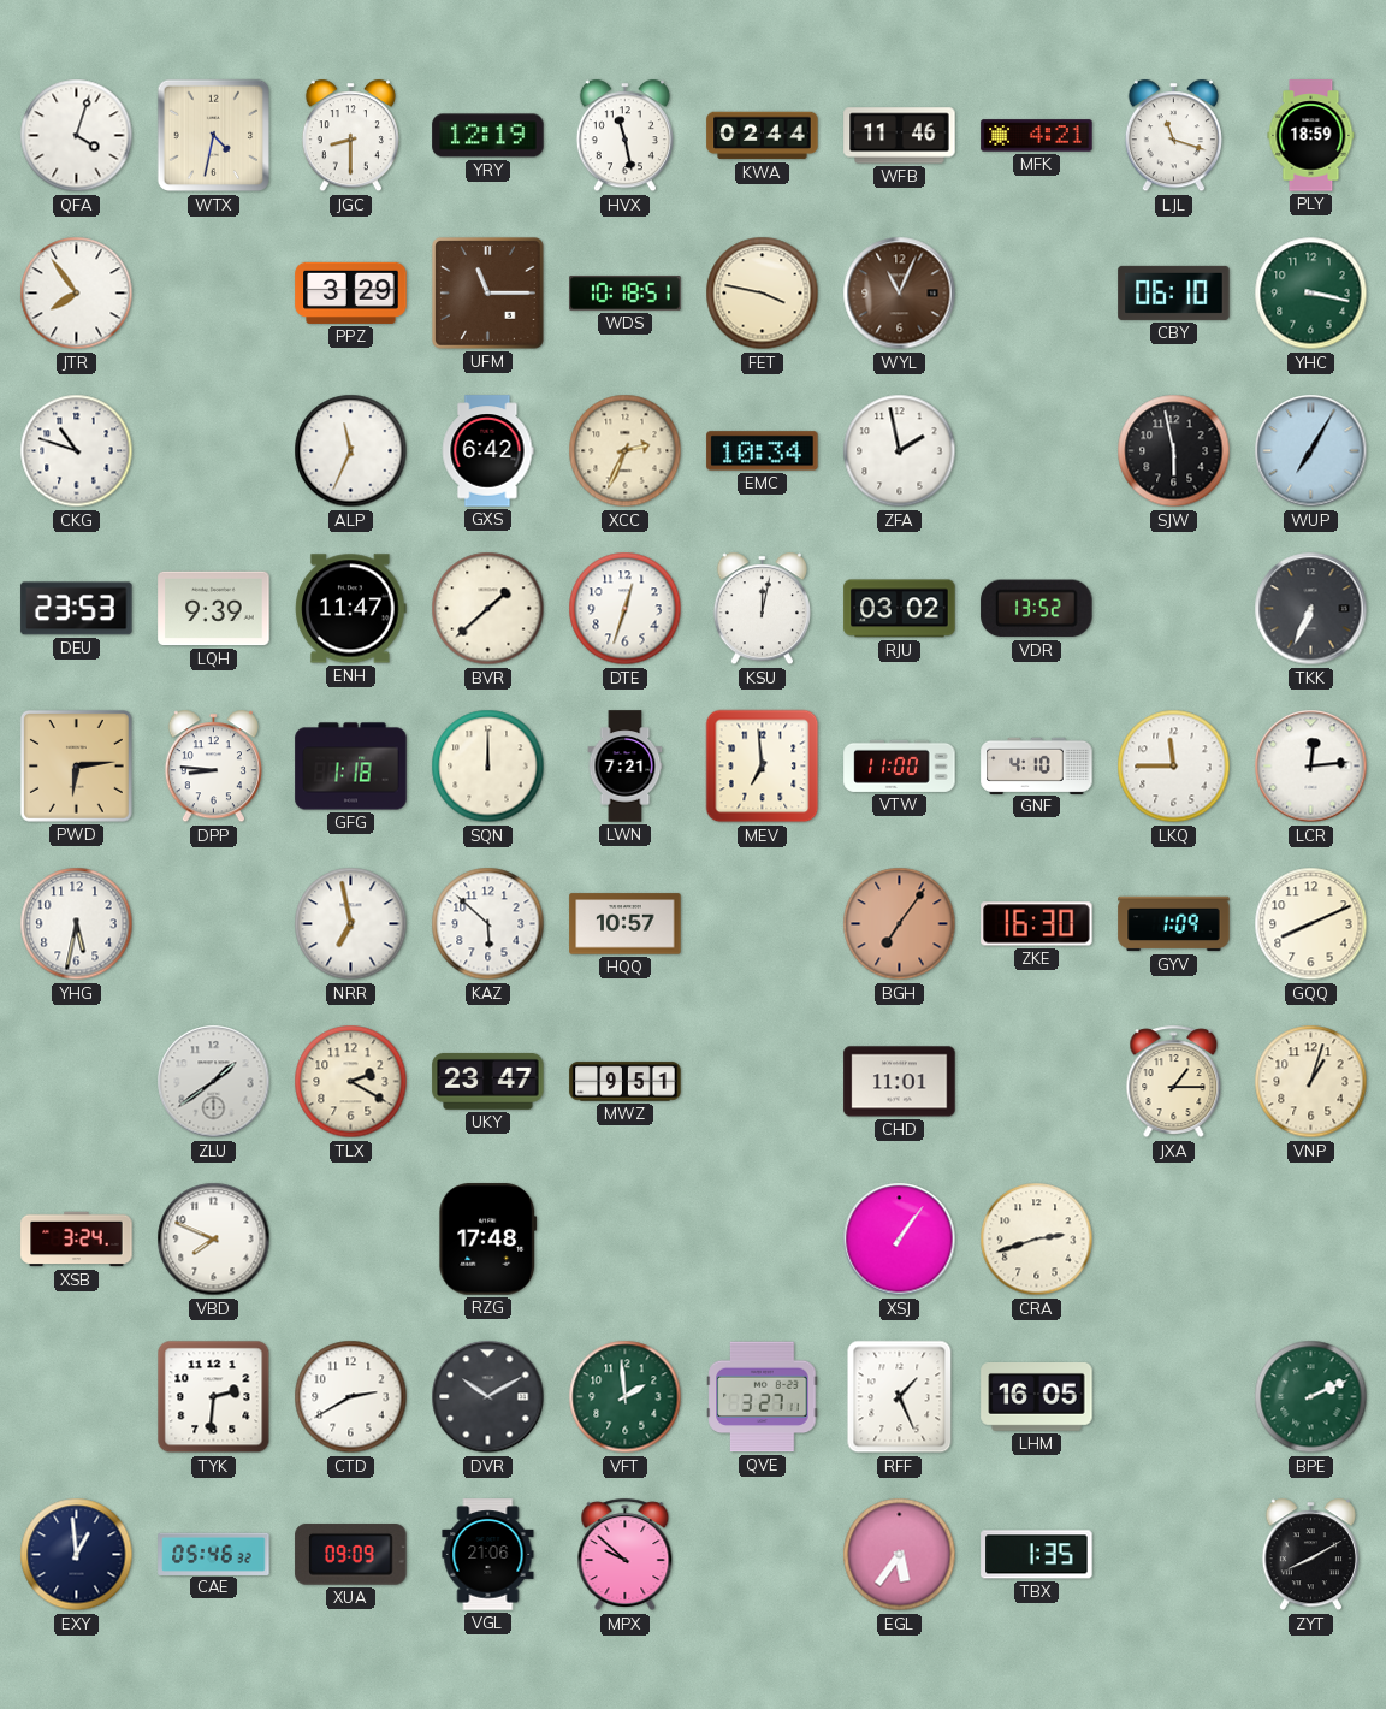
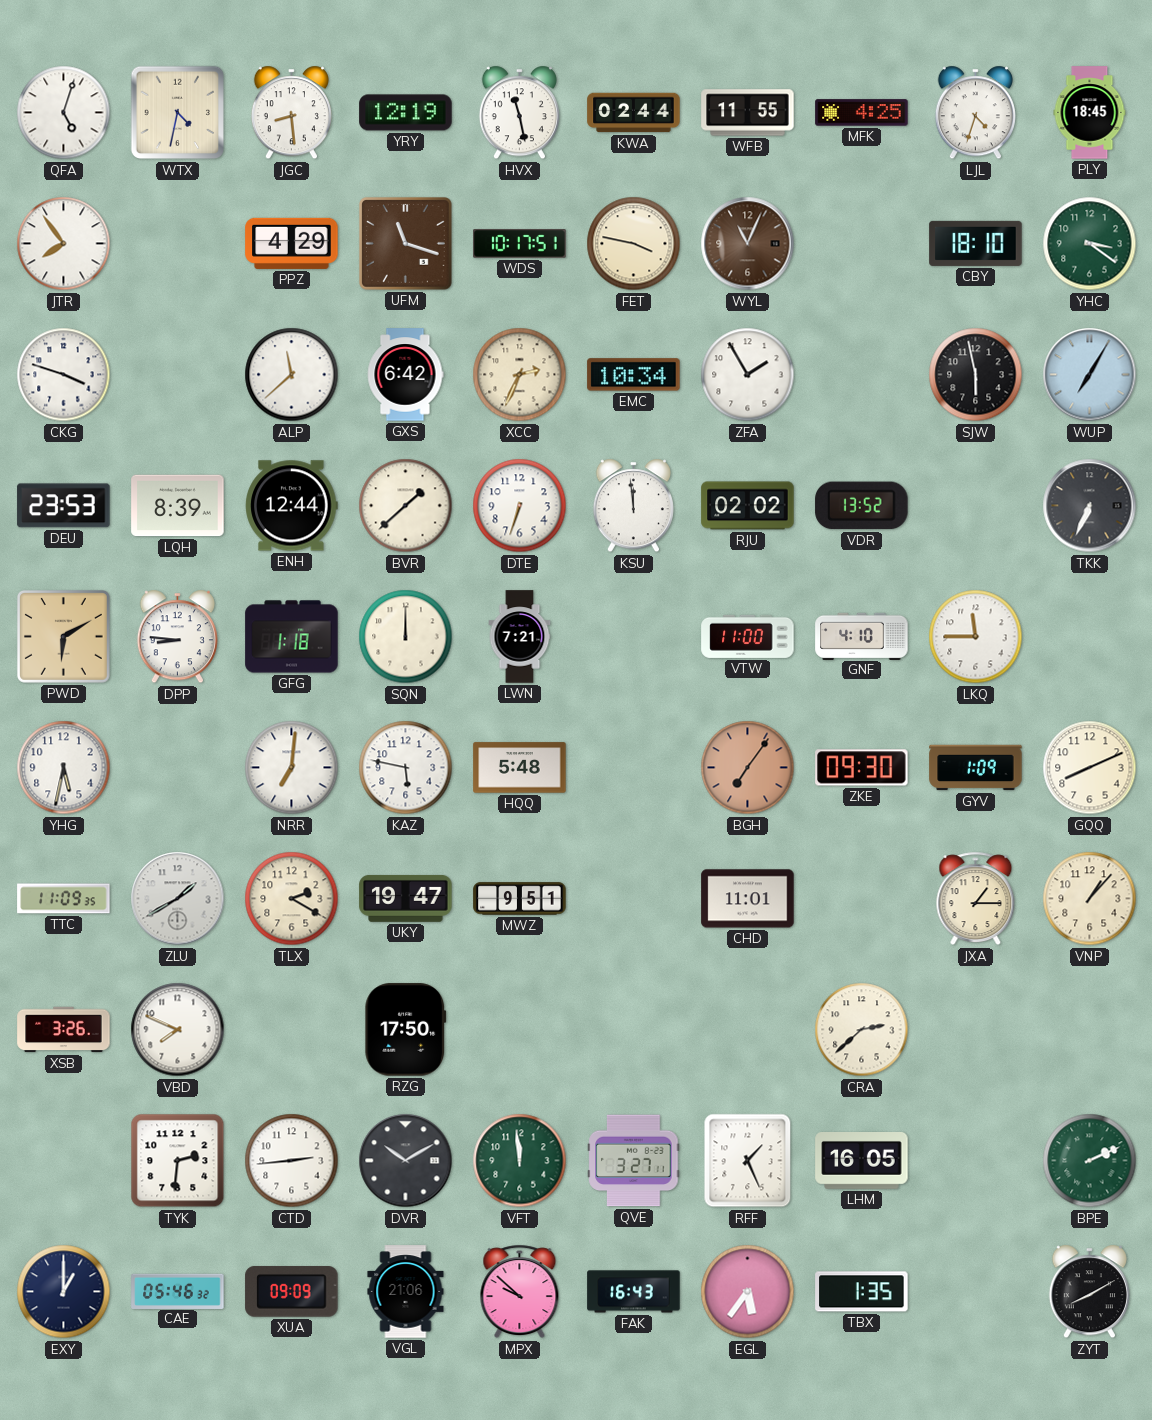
QFA: 4:03 -> 5:03
JGC: 8:30 -> 8:29
WFB: 11:46 -> 11:55
MFK: 4:21 -> 4:25
LJL: 11:18 -> 4:33
PLY: 18:59 -> 18:45
PPZ: 3:29 -> 4:29
UFM: 11:15 -> 11:18
WDS: 10:18 -> 10:17
CBY: 06:10 -> 18:10
YHC: 3:17 -> 3:21
CKG: 10:48 -> 3:48
ALP: 11:34 -> 11:38
ZFA: 1:58 -> 1:55
LQH: 9:39 -> 8:39
ENH: 11:47 -> 12:44
DTE: 12:33 -> 6:33
KSU: 12:02 -> 11:59
RJU: 03:02 -> 02:02
PWD: 6:14 -> 6:10
MEV: 6:59 -> none
LCR: 12:14 -> none
NRR: 6:58 -> 7:01
KAZ: 5:52 -> 5:47
HQQ: 10:57 -> 5:48
ZKE: 16:30 -> 09:30
TTC: none -> 11:09
ZLU: 1:39 -> 1:40
UKY: 23:47 -> 19:47
VNP: 1:03 -> 1:07
XSB: 3:24 -> 3:26
RZG: 17:48 -> 17:50
XSJ: 1:06 -> none
CRA: 2:42 -> 2:38
CTD: 2:40 -> 2:44
VFT: 1:59 -> 11:59
EXY: 12:59 -> 1:00
FAK: none -> 16:43
